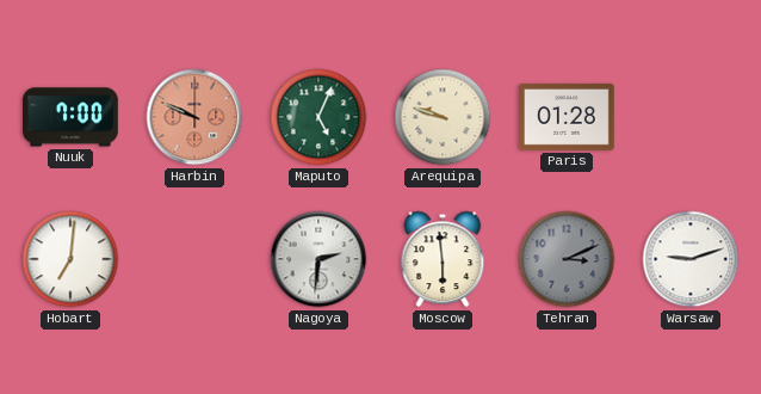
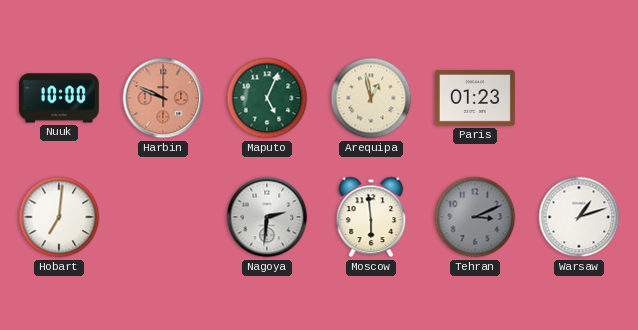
Nuuk: 7:00 -> 10:00
Arequipa: 9:48 -> 12:58
Paris: 01:28 -> 01:23
Warsaw: 9:12 -> 1:12
